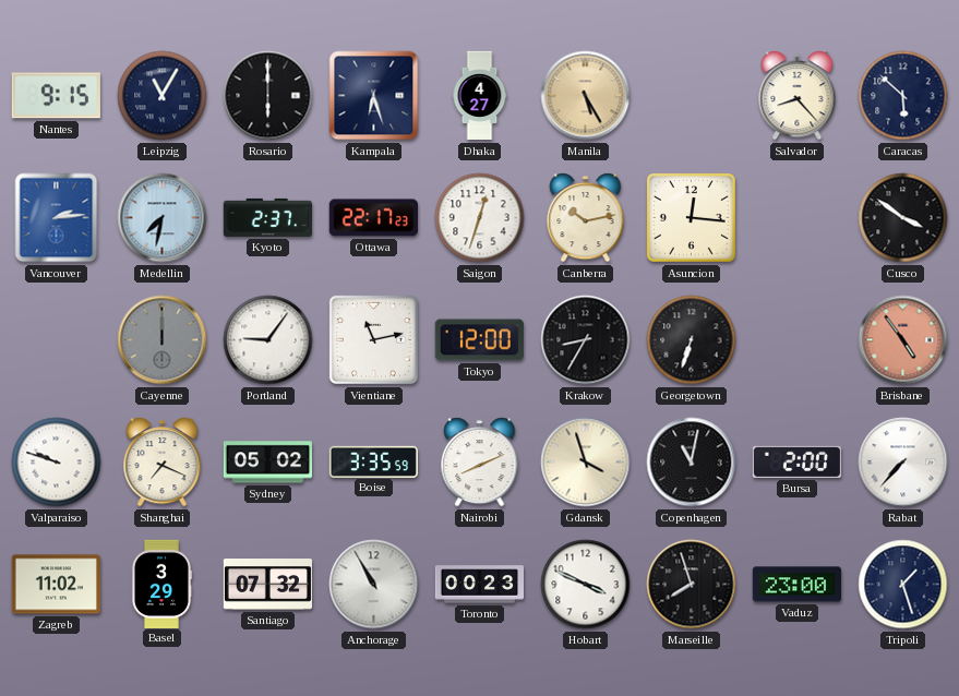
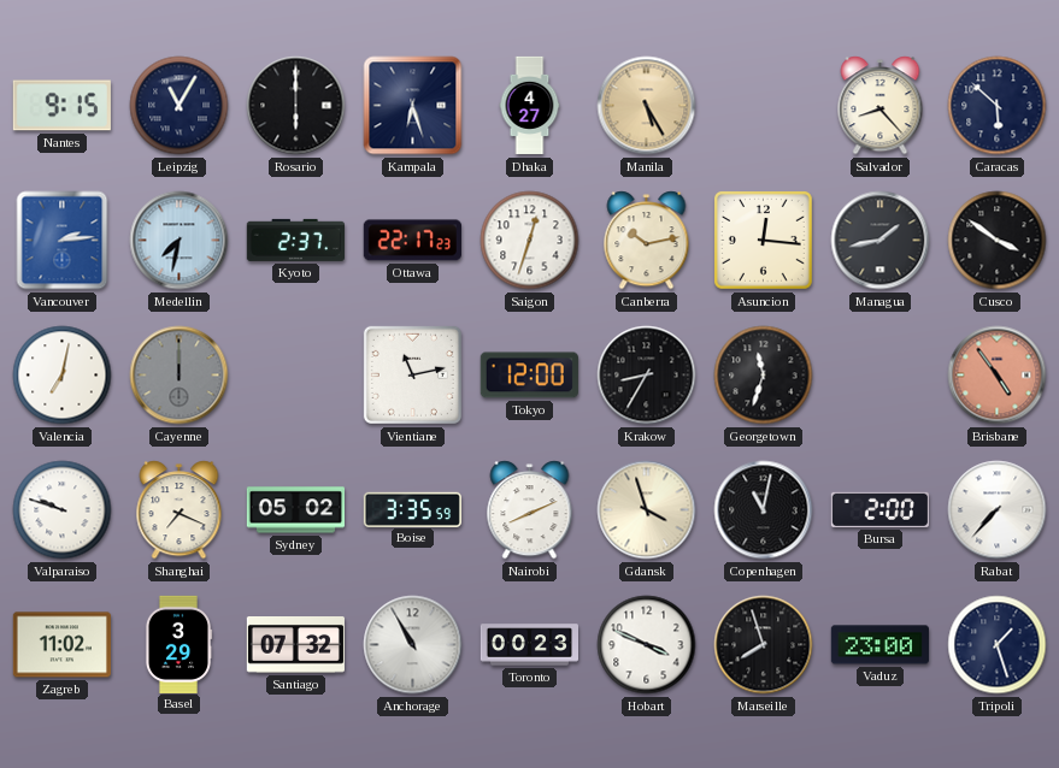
Managua: none -> 1:43
Valencia: none -> 7:02
Portland: 9:06 -> none
Georgetown: 6:33 -> 11:33
